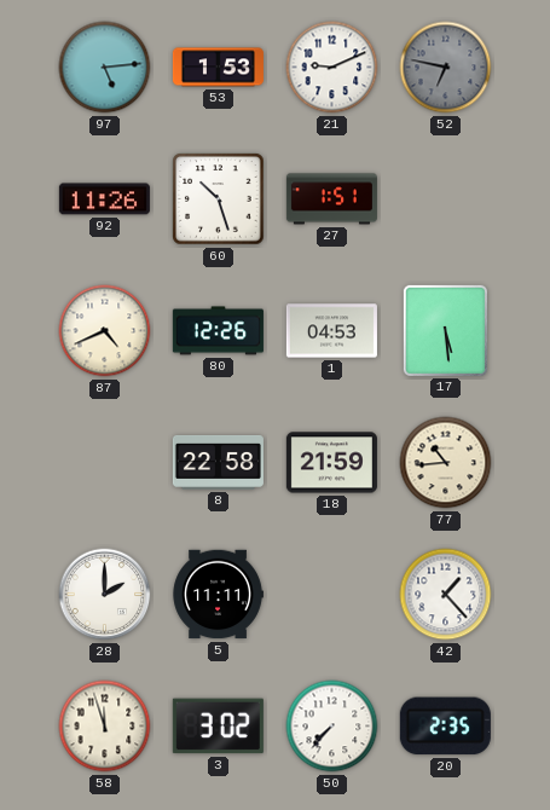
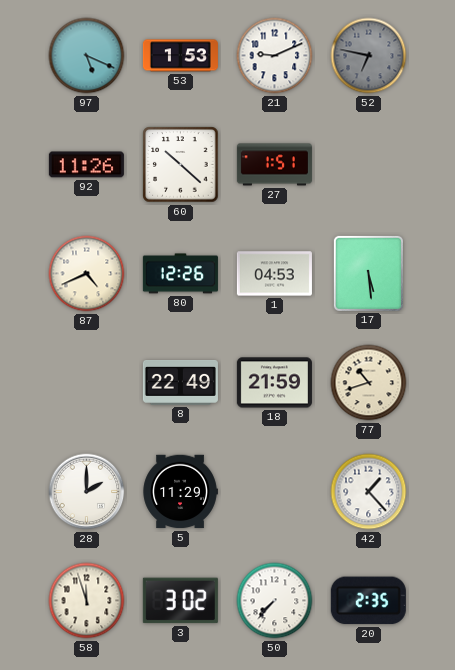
97: 5:14 -> 5:19
60: 10:27 -> 10:22
8: 22:58 -> 22:49
77: 10:44 -> 10:42
5: 11:11 -> 11:29
